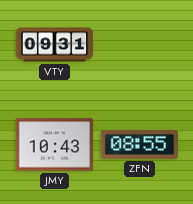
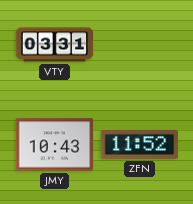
VTY: 09:31 -> 03:31
ZFN: 08:55 -> 11:52
